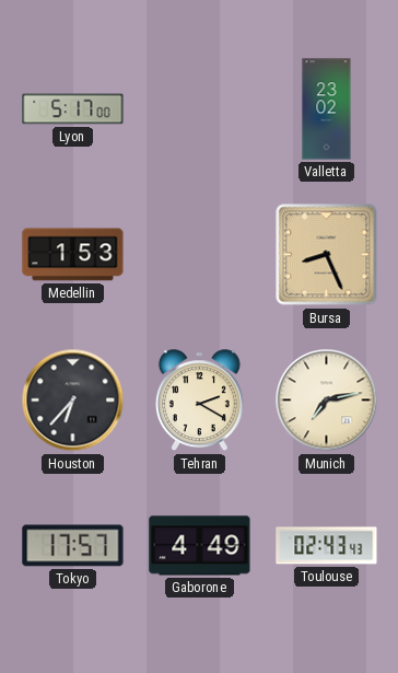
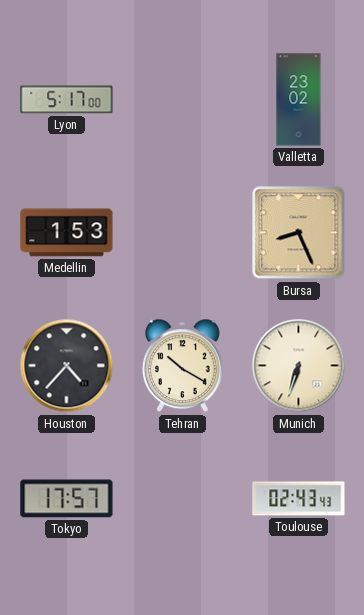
Houston: 6:37 -> 4:37
Tehran: 2:20 -> 10:20
Munich: 7:13 -> 6:33
Gaborone: 4:49 -> none
